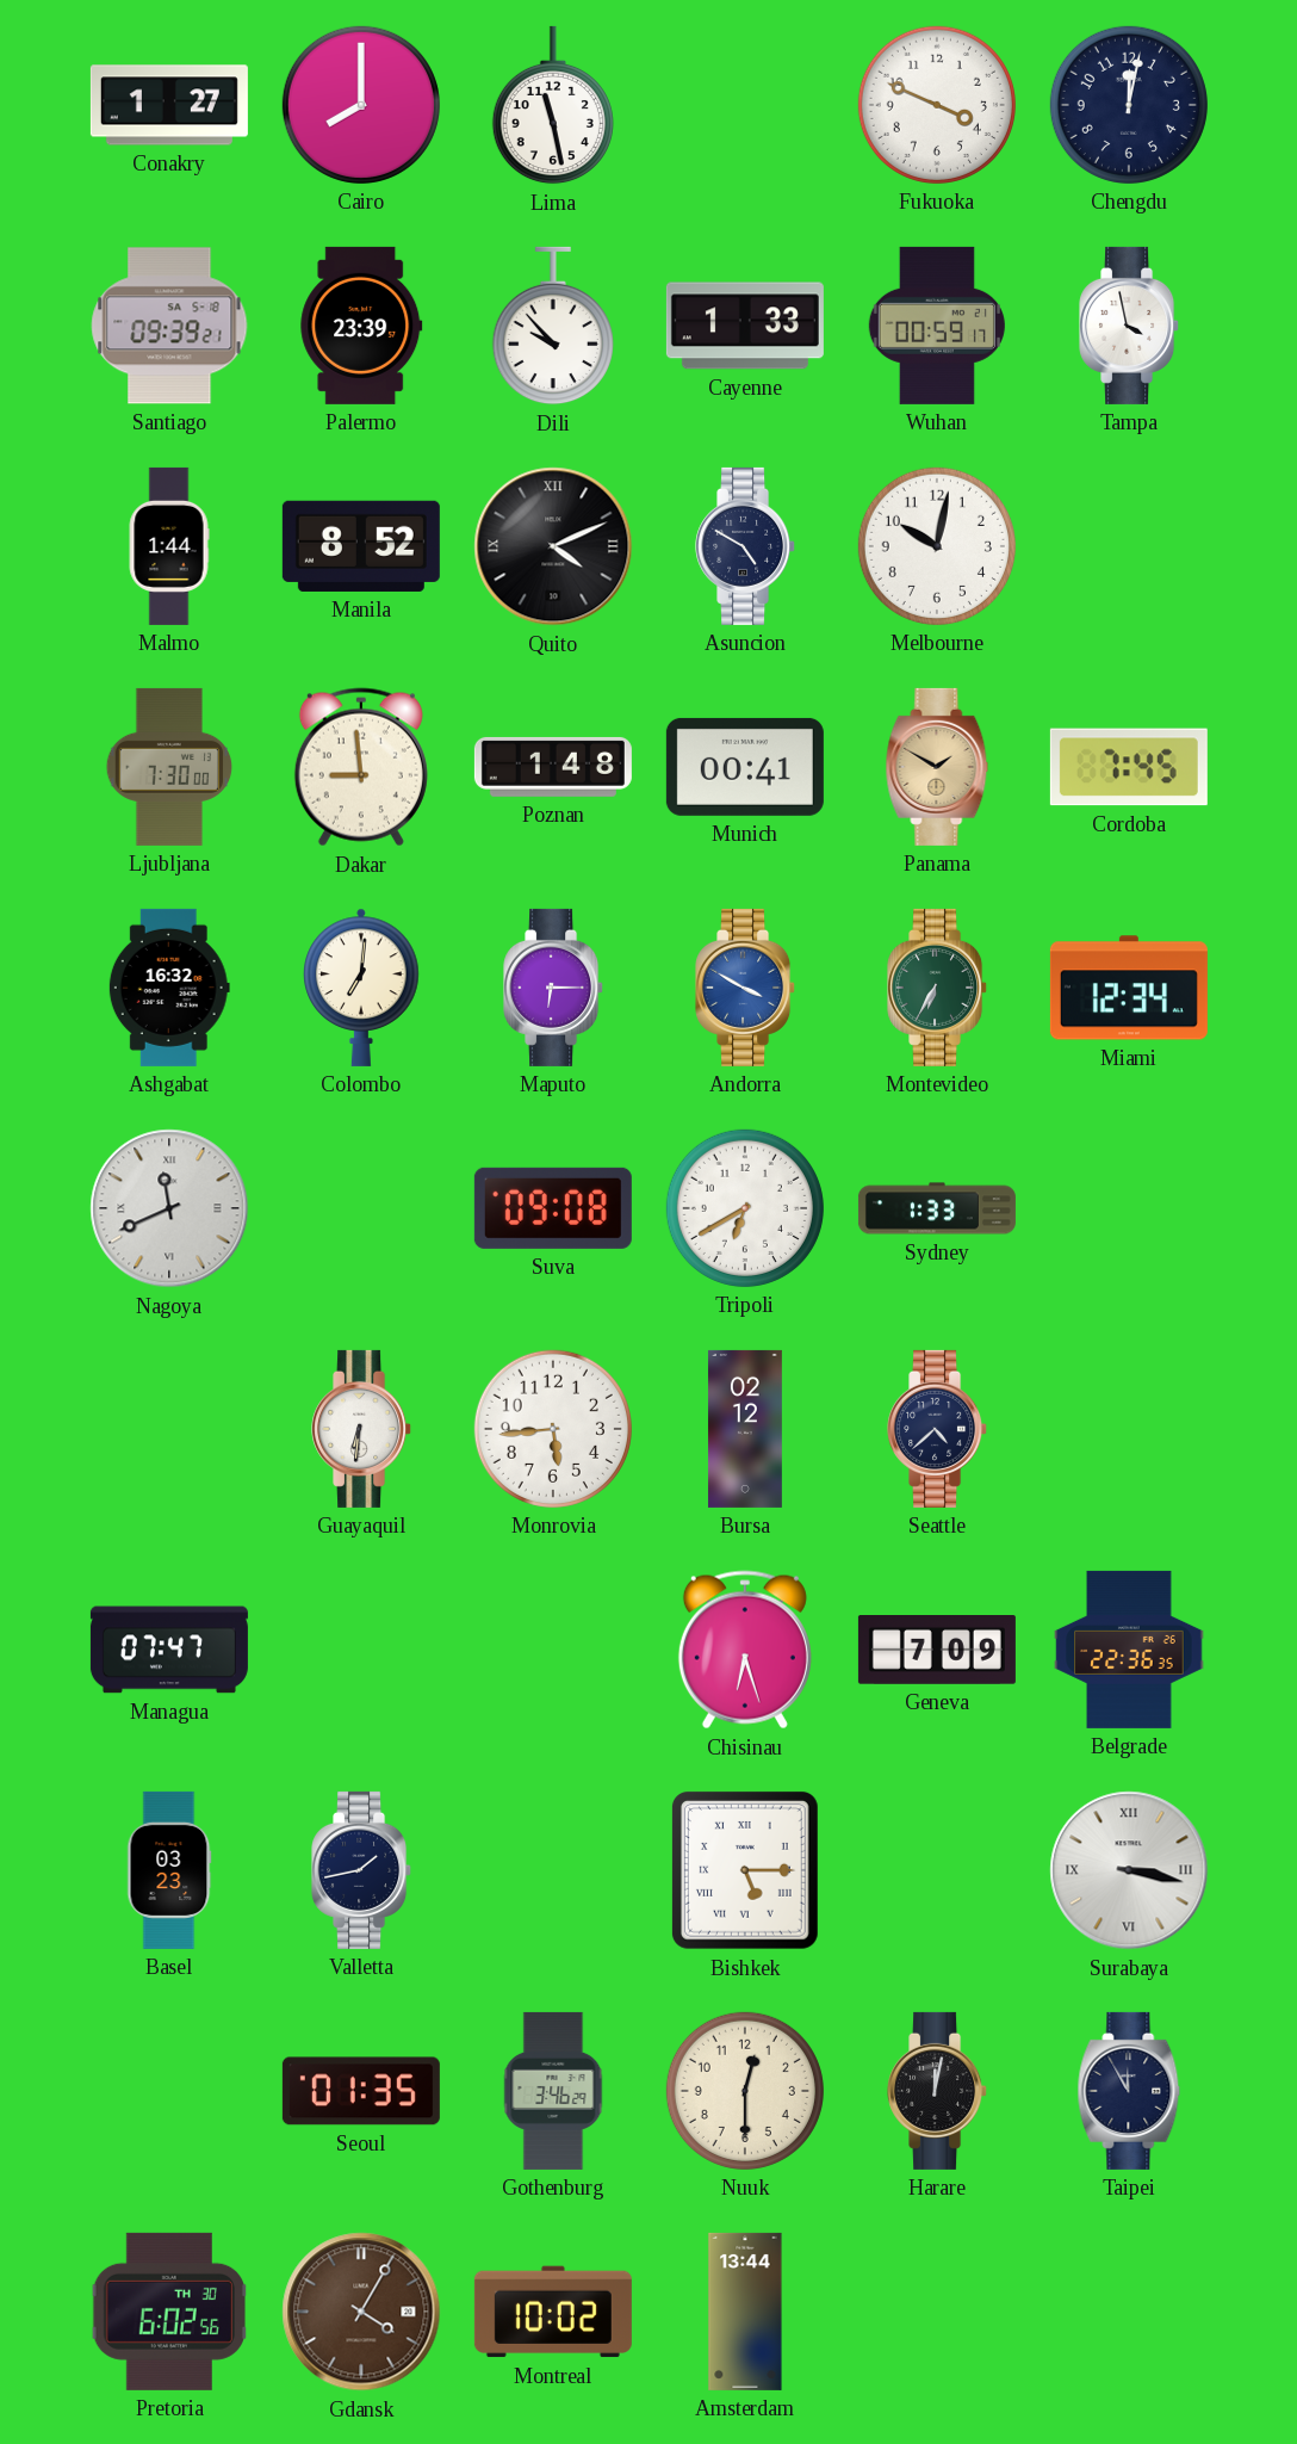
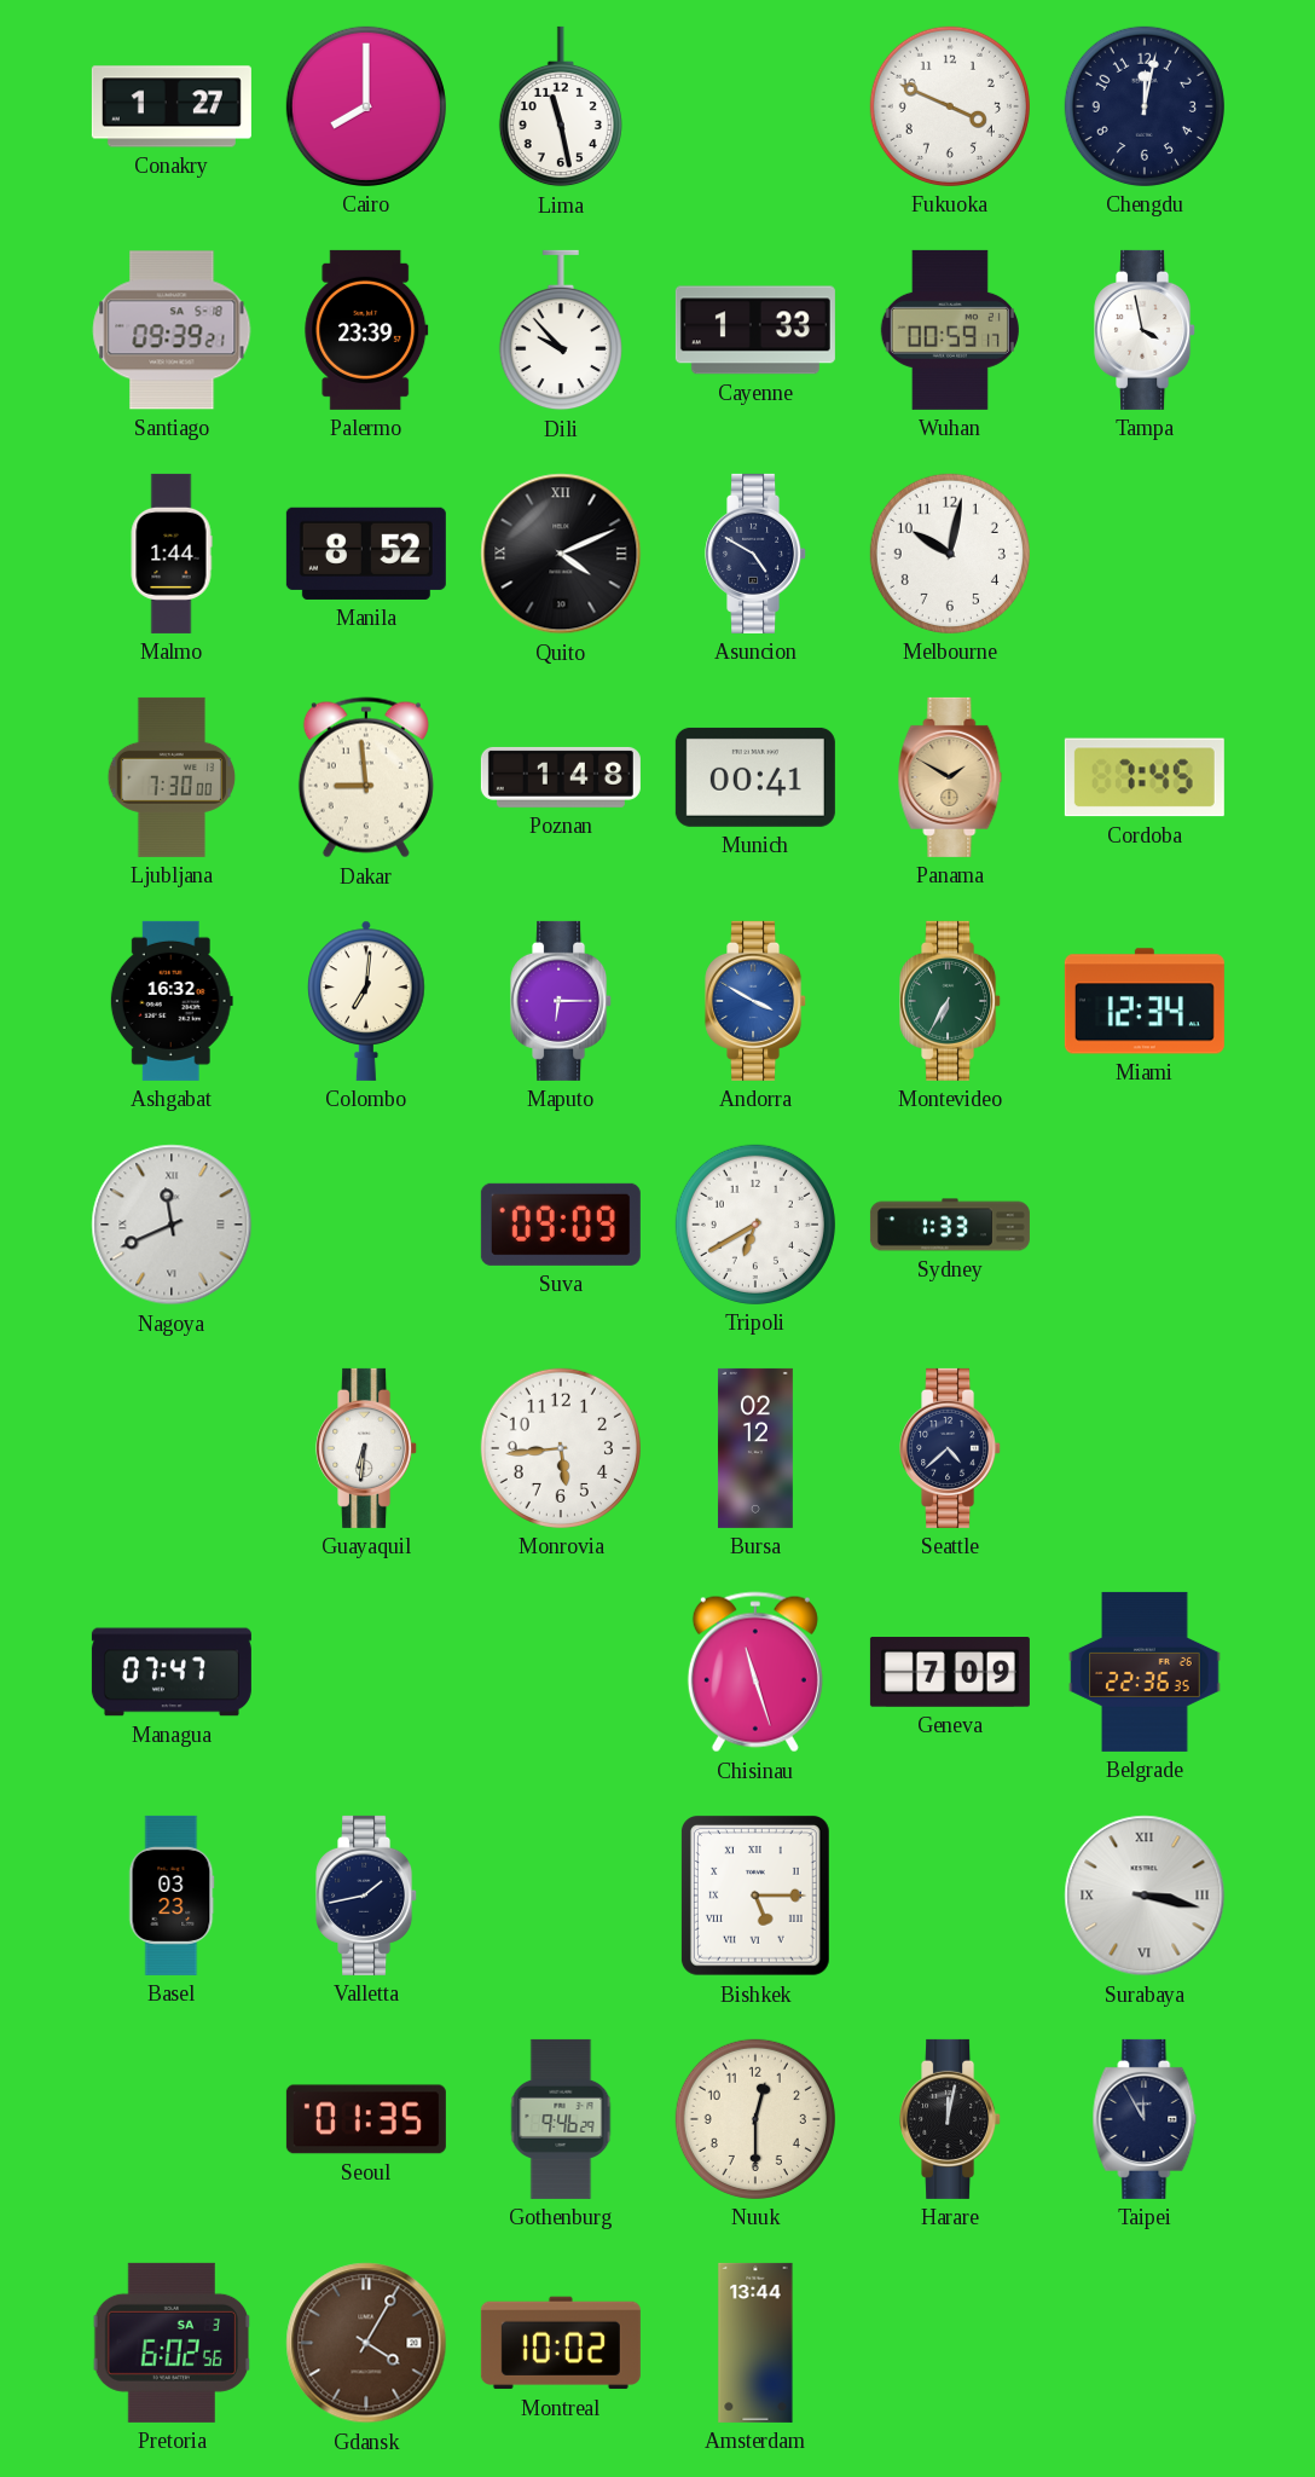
Suva: 09:08 -> 09:09
Chisinau: 6:27 -> 11:27
Gothenburg: 3:46 -> 9:46
Pretoria date: TH 30 -> SA 3
